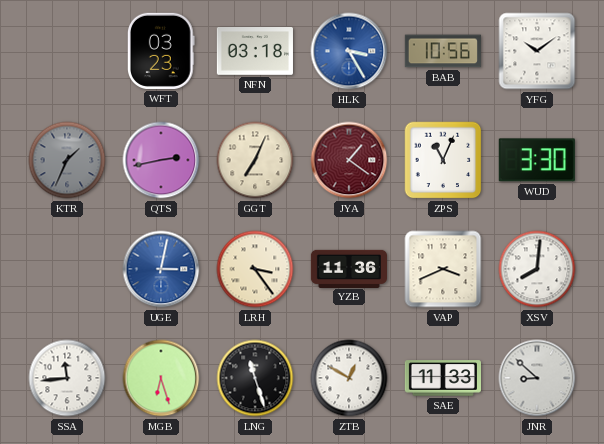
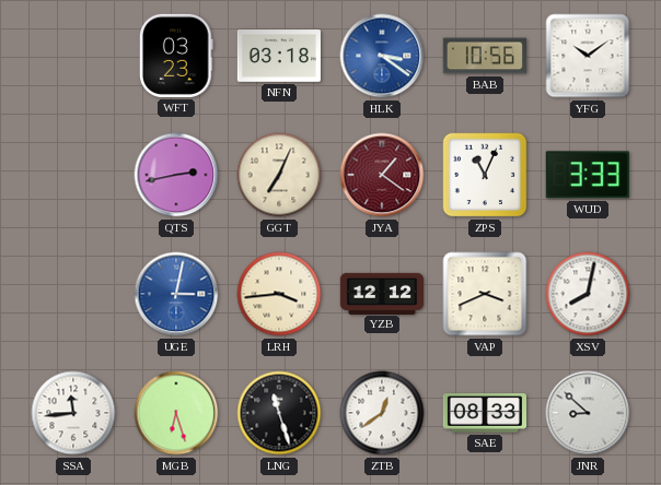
HLK: 3:25 -> 3:21
KTR: 1:34 -> none
WUD: 3:30 -> 3:33
LRH: 3:24 -> 3:44
YZB: 11:36 -> 12:12
XSV: 8:01 -> 8:02
ZTB: 12:50 -> 12:39
SAE: 11:33 -> 08:33
